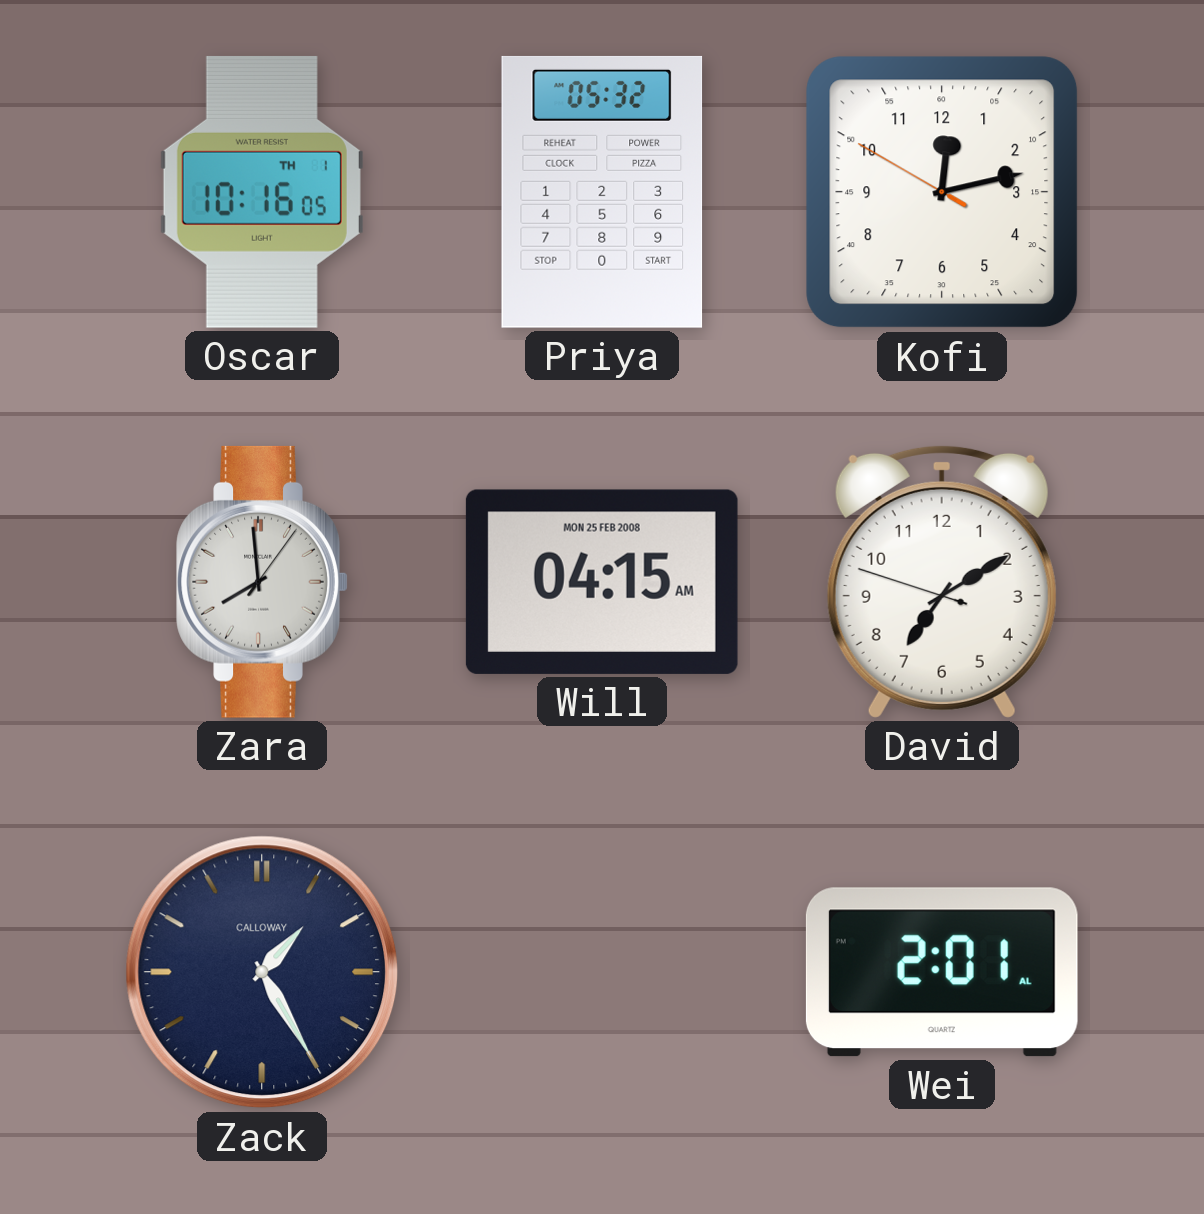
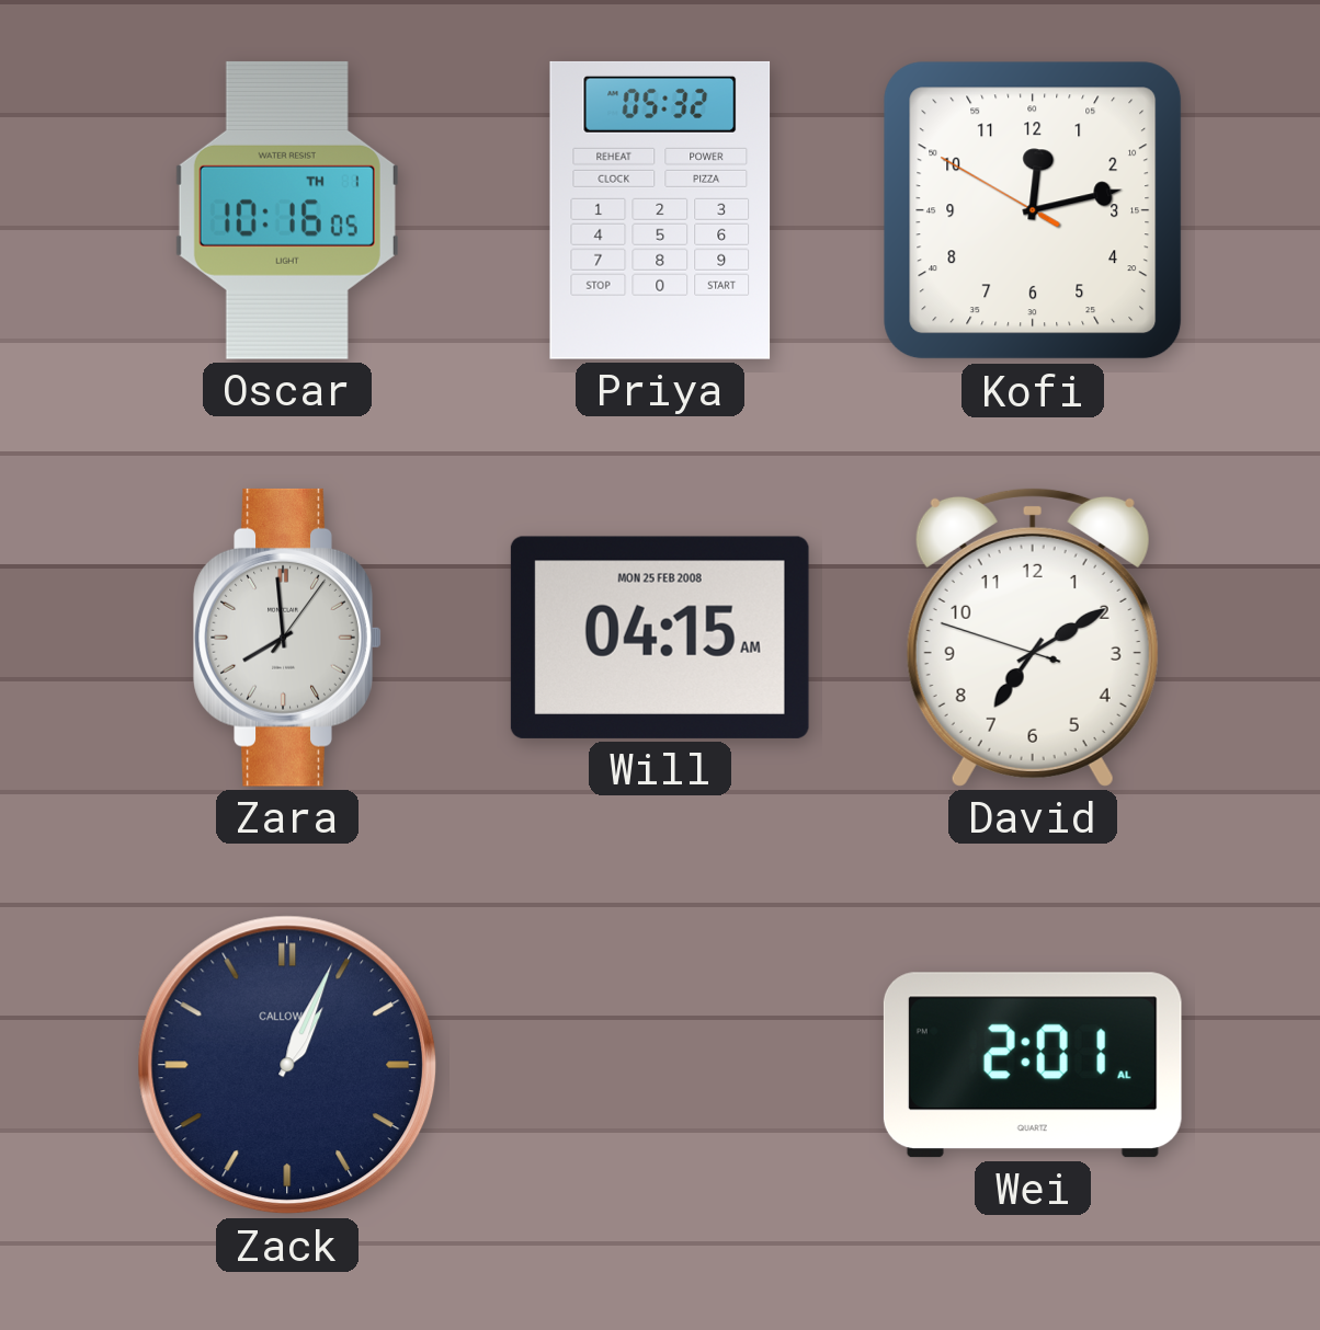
Zack: 1:25 -> 1:04
